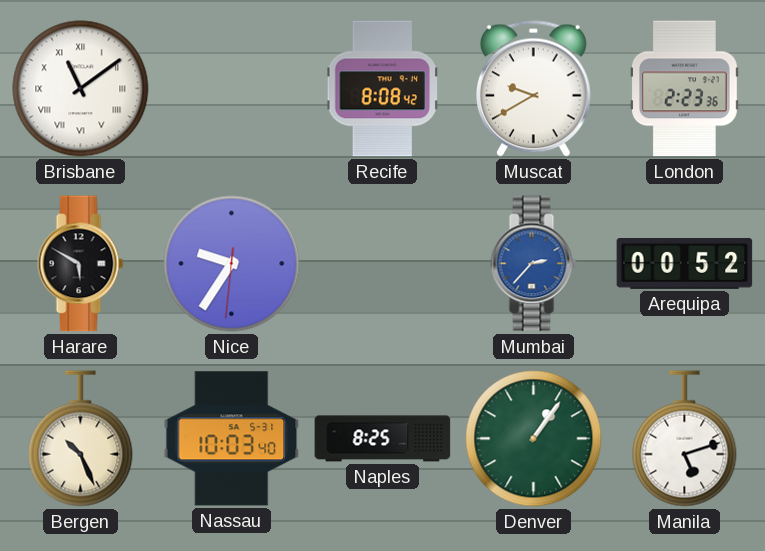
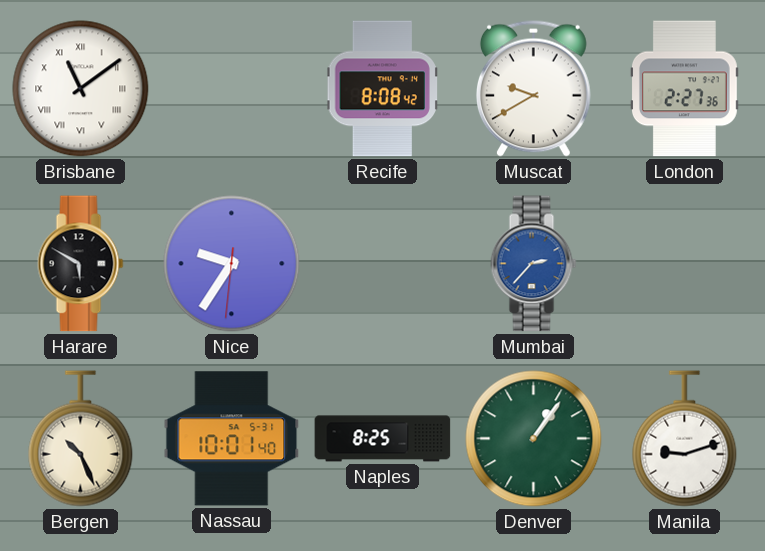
London: 2:23 -> 2:27
Arequipa: 00:52 -> none
Nassau: 10:03 -> 10:01
Manila: 5:12 -> 9:12
